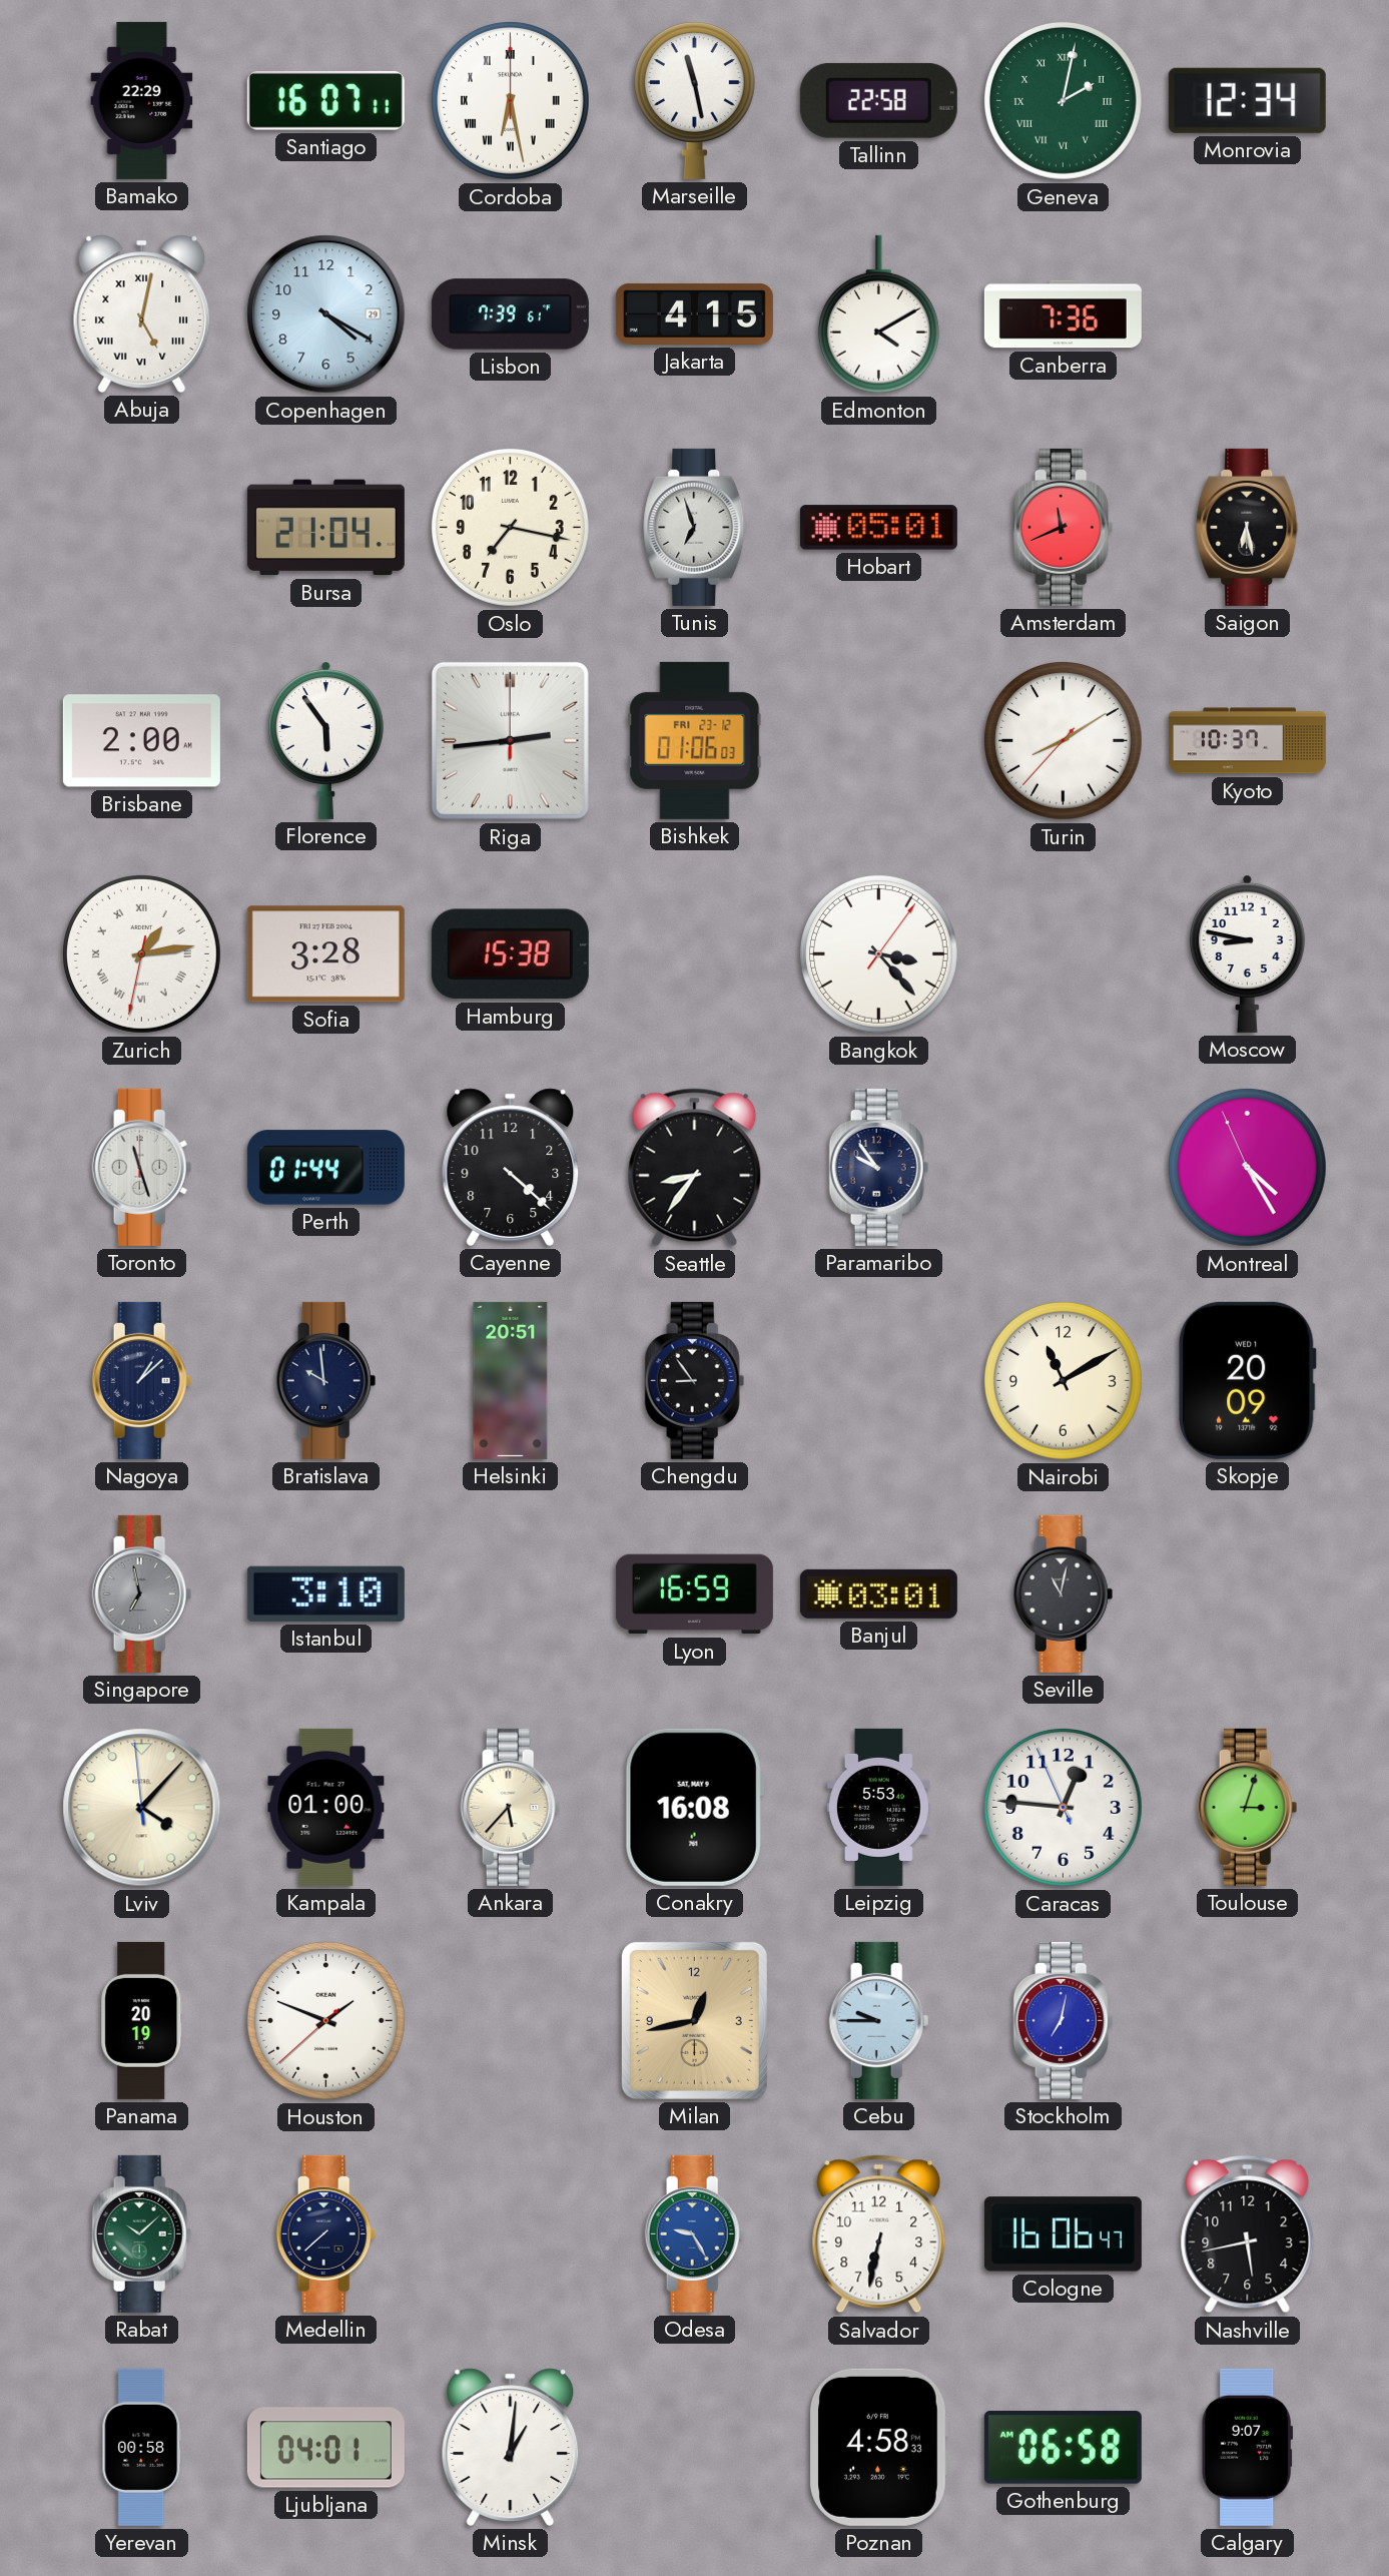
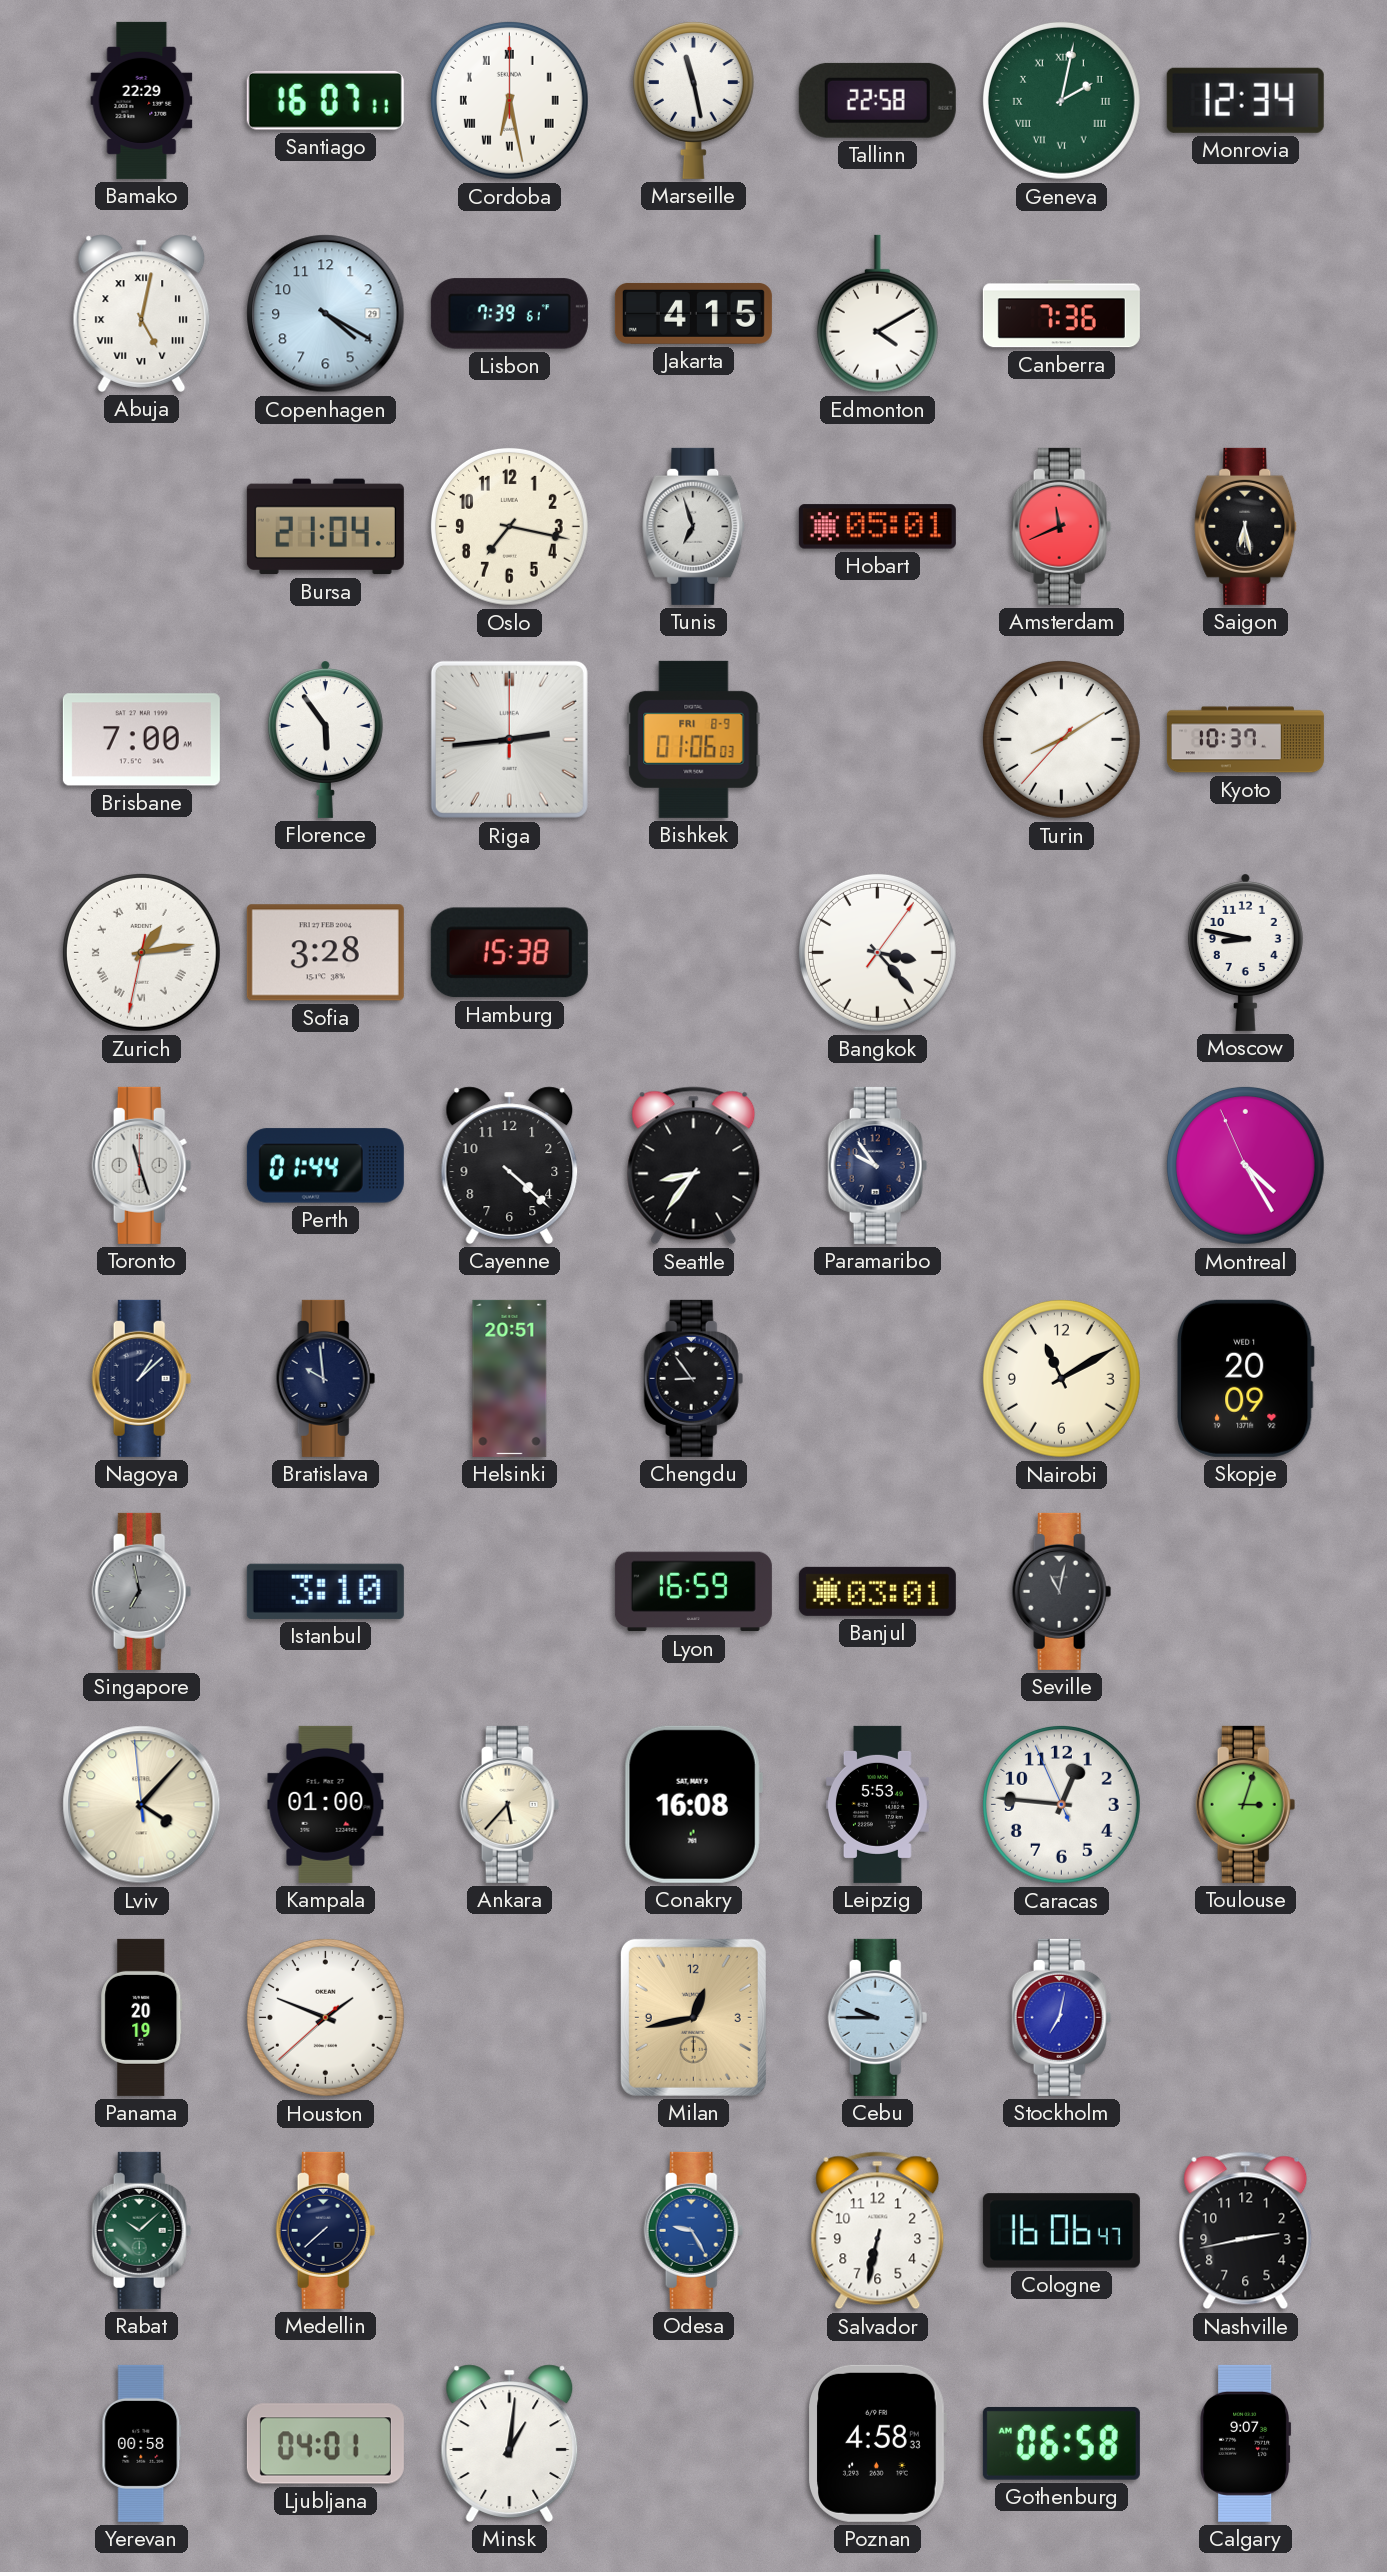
Brisbane: 2:00 -> 7:00
Bishkek date: FRI 23-12 -> FRI 8-9
Nashville: 5:43 -> 2:43
